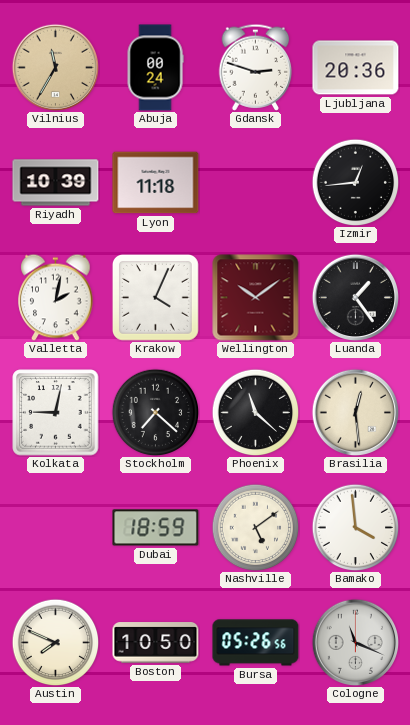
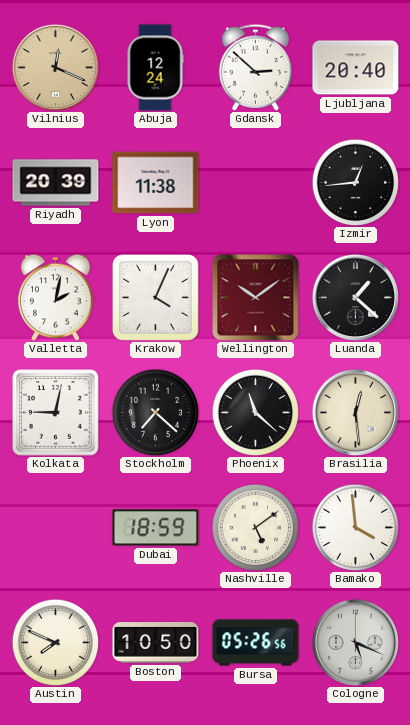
Vilnius: 11:35 -> 12:19
Abuja: 00:24 -> 12:24
Gdansk: 2:48 -> 2:52
Ljubljana: 20:36 -> 20:40
Riyadh: 10:39 -> 20:39
Lyon: 11:18 -> 11:38
Luanda: 1:24 -> 1:22
Cologne: 11:19 -> 5:19
